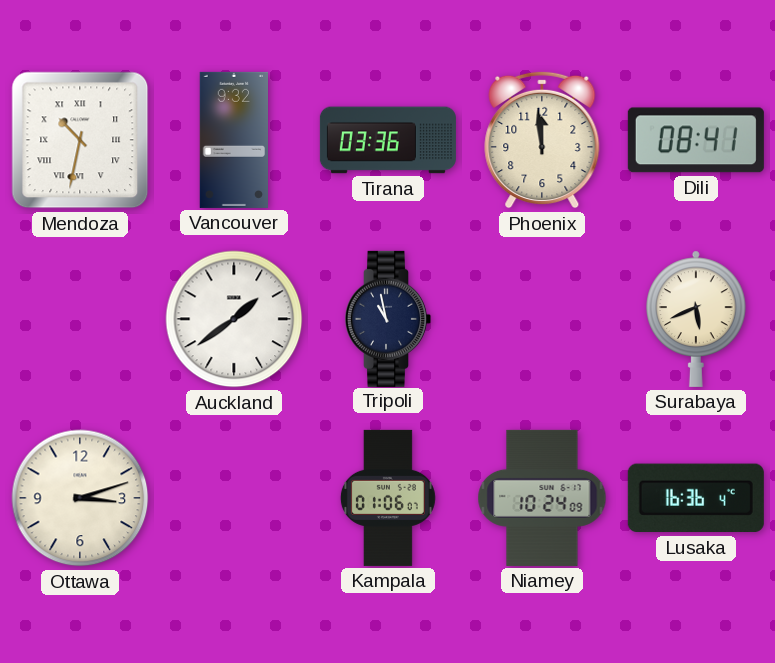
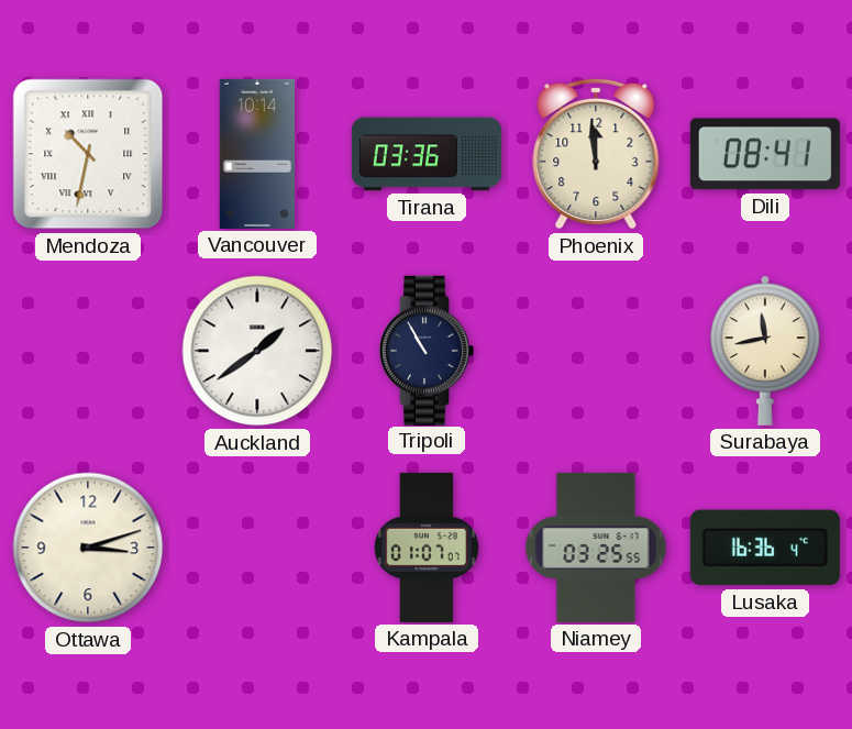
Vancouver: 9:32 -> 10:14
Tripoli: 10:58 -> 10:55
Surabaya: 5:41 -> 11:43
Kampala: 01:06 -> 01:07
Niamey: 10:24 -> 03:25
